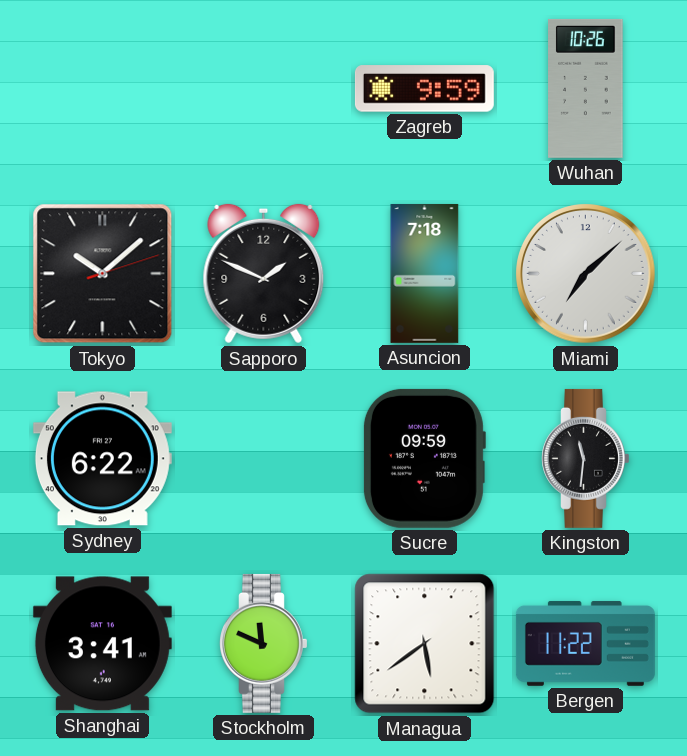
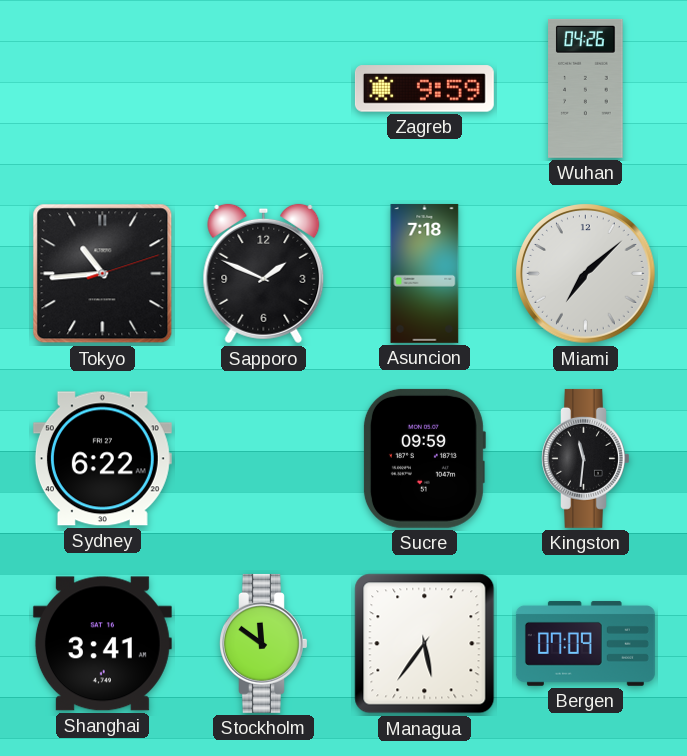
Wuhan: 10:26 -> 04:26
Tokyo: 10:08 -> 10:44
Stockholm: 11:49 -> 11:51
Managua: 5:39 -> 5:36
Bergen: 11:22 -> 07:09
